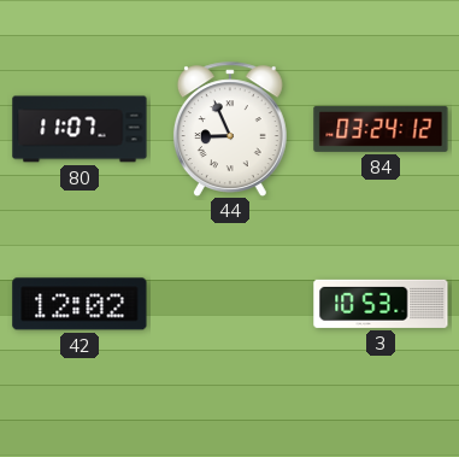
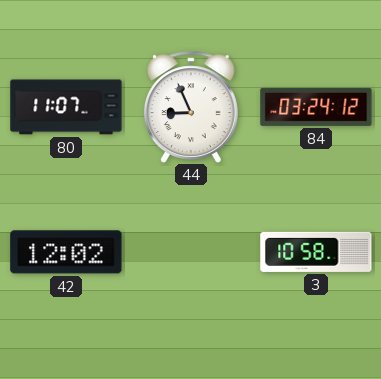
3: 10:53 -> 10:58
